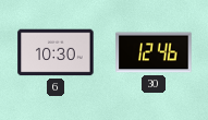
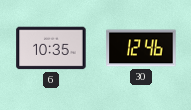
6: 10:30 -> 10:35
